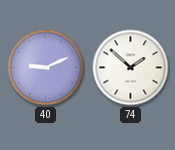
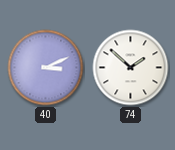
40: 9:11 -> 3:11
